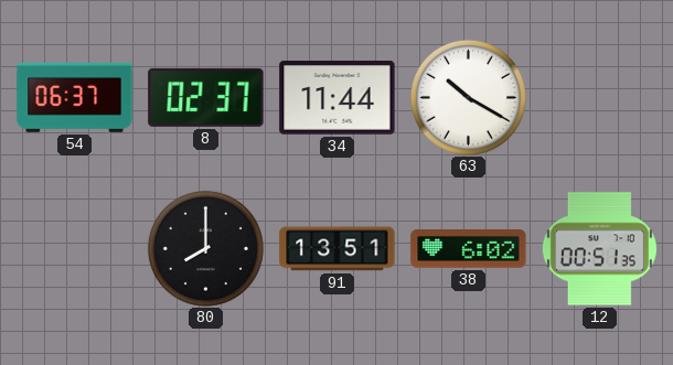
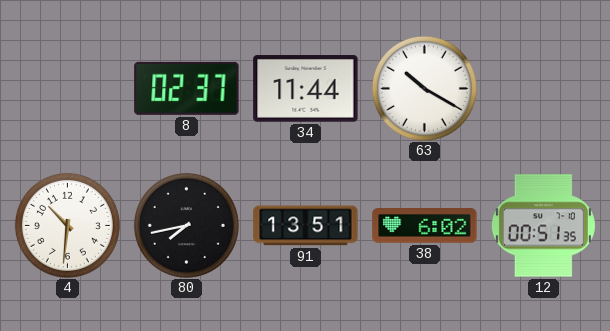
54: 06:37 -> none
4: none -> 10:31
80: 8:00 -> 7:43
